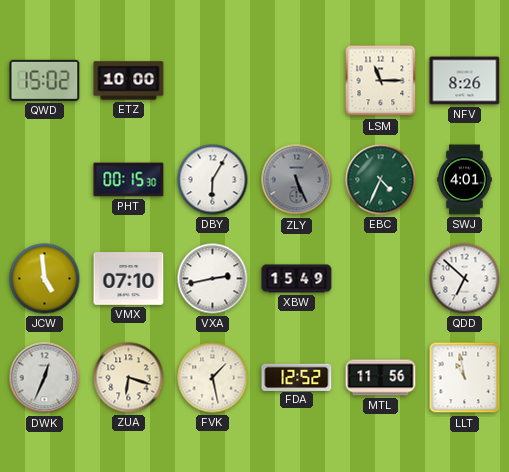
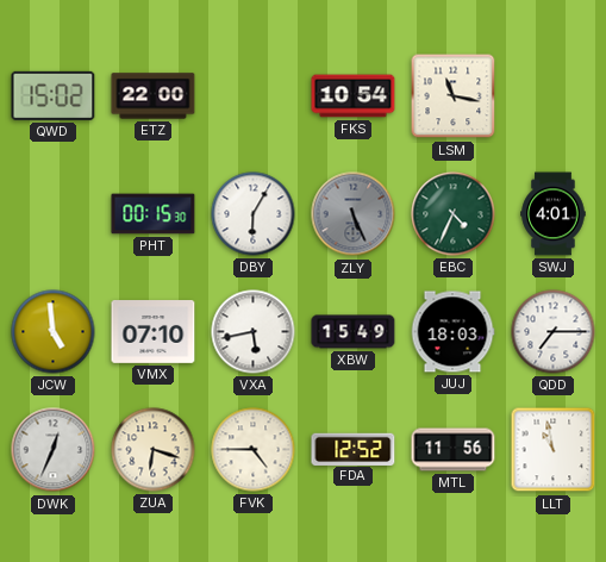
ETZ: 10:00 -> 22:00
FKS: none -> 10:54
LSM: 11:15 -> 11:17
NFV: 8:26 -> none
VXA: 2:43 -> 5:43
JUJ: none -> 18:03
QDD: 6:52 -> 7:15
FVK: 1:28 -> 4:45
